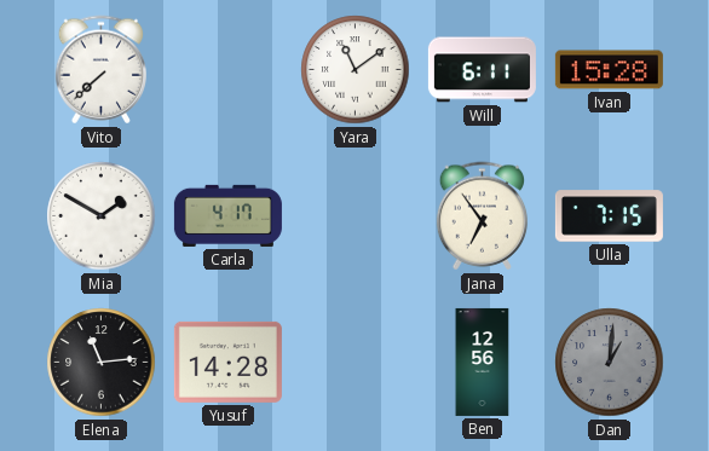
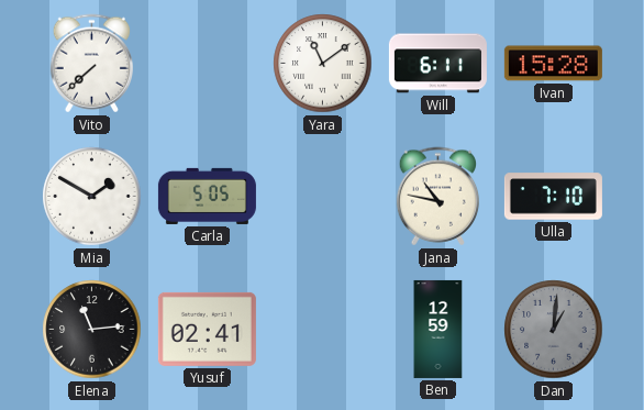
Carla: 4:17 -> 5:05
Jana: 6:54 -> 10:47
Ulla: 7:15 -> 7:10
Yusuf: 14:28 -> 02:41
Ben: 12:56 -> 12:59
